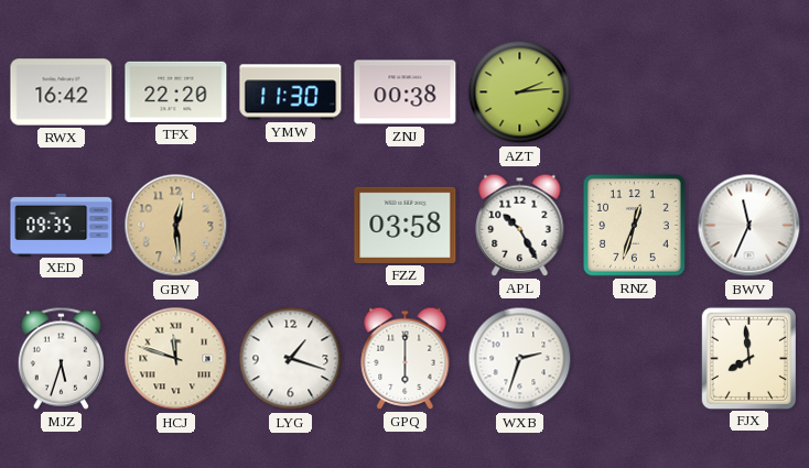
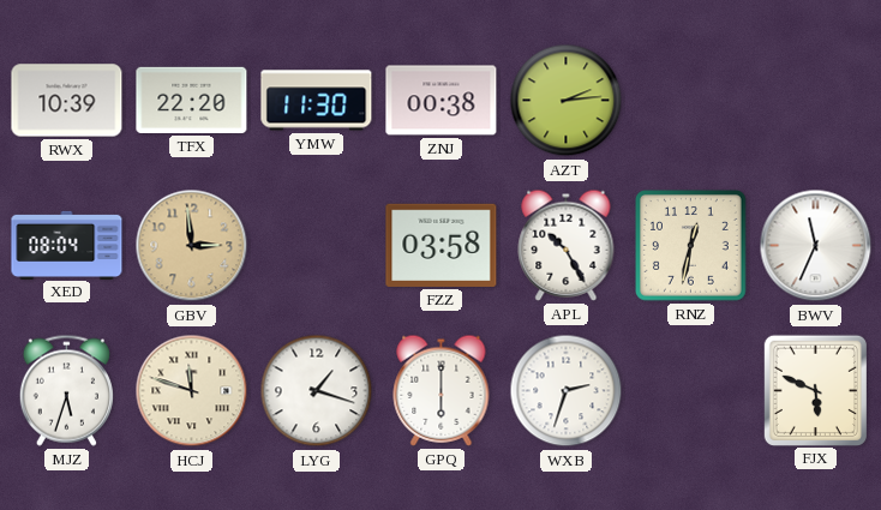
RWX: 16:42 -> 10:39
XED: 09:35 -> 08:04
GBV: 12:29 -> 2:59
RNZ: 12:33 -> 12:32
FJX: 7:59 -> 5:49
